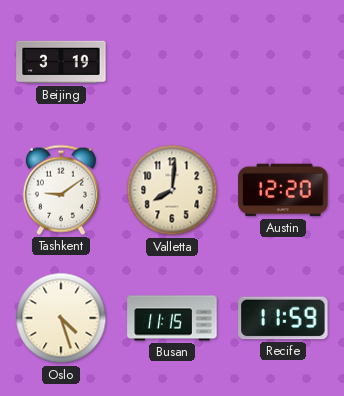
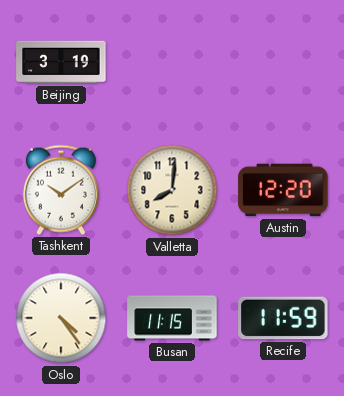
Tashkent: 9:09 -> 10:09
Oslo: 4:27 -> 4:24
